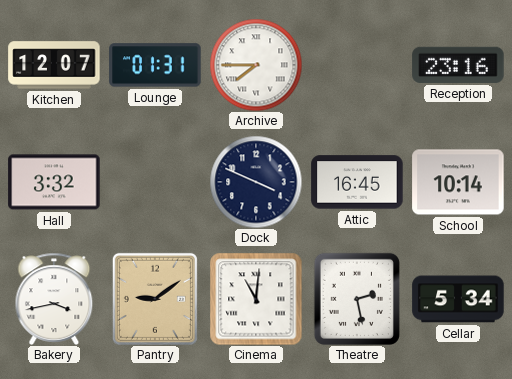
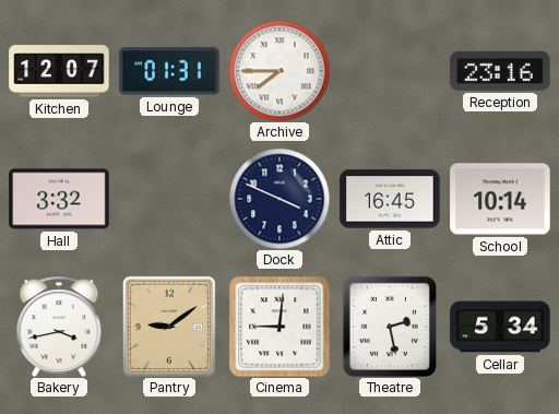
Cinema: 11:01 -> 9:01
